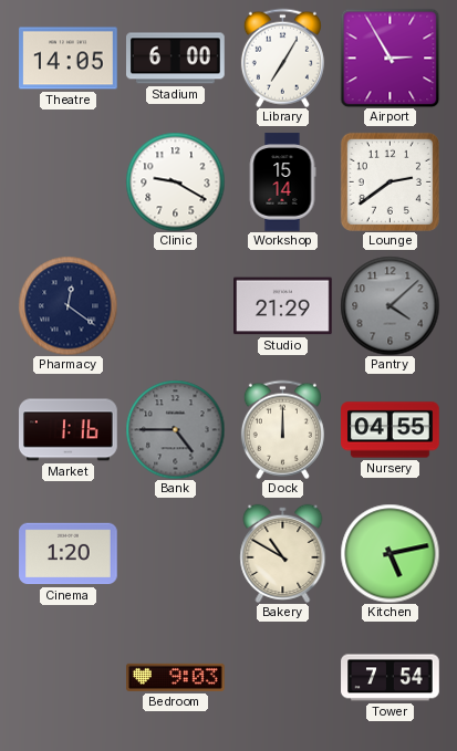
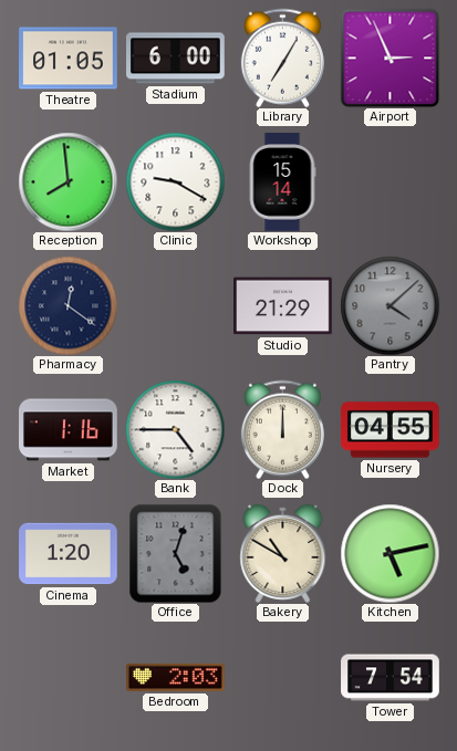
Theatre: 14:05 -> 01:05
Airport: 2:55 -> 2:56
Reception: none -> 7:59
Lounge: 2:39 -> none
Bank dial: grey -> white
Office: none -> 5:03
Bedroom: 9:03 -> 2:03
